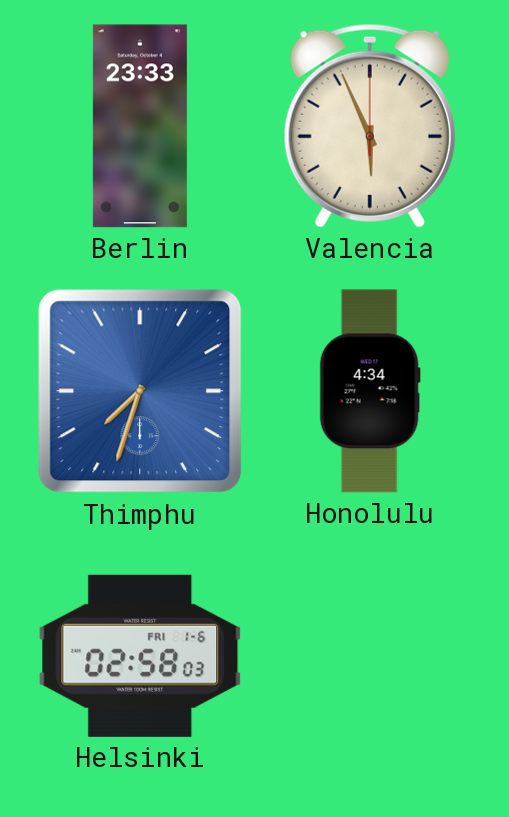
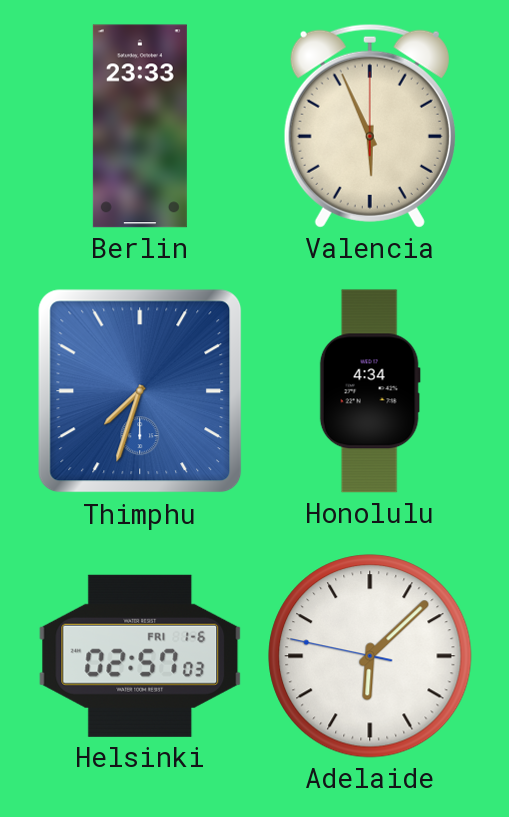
Helsinki: 02:58 -> 02:57
Adelaide: none -> 6:07
